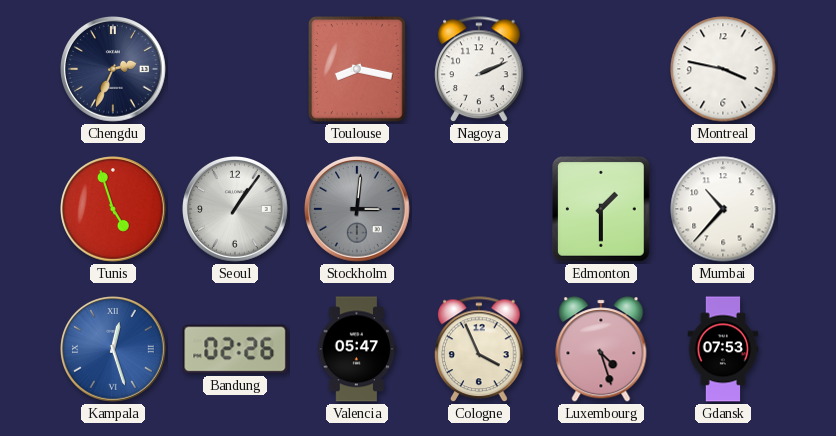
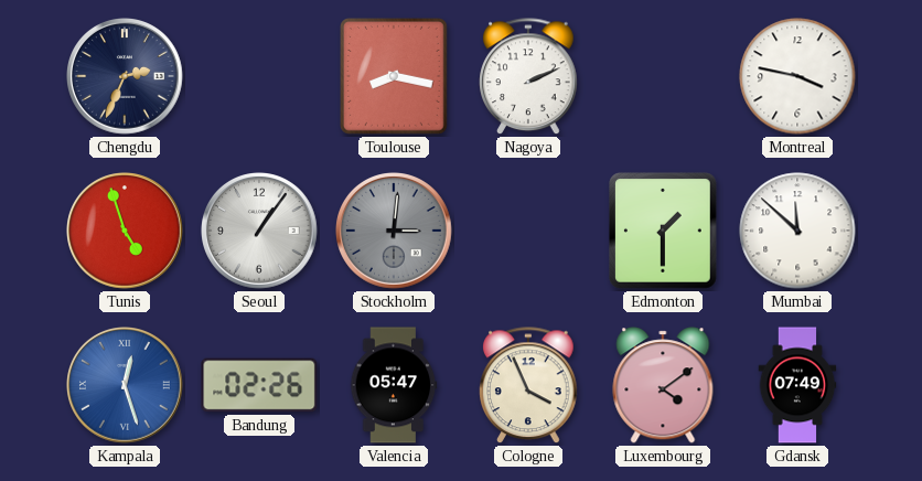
Mumbai: 10:37 -> 11:52
Luxembourg: 4:27 -> 4:09
Gdansk: 07:53 -> 07:49
